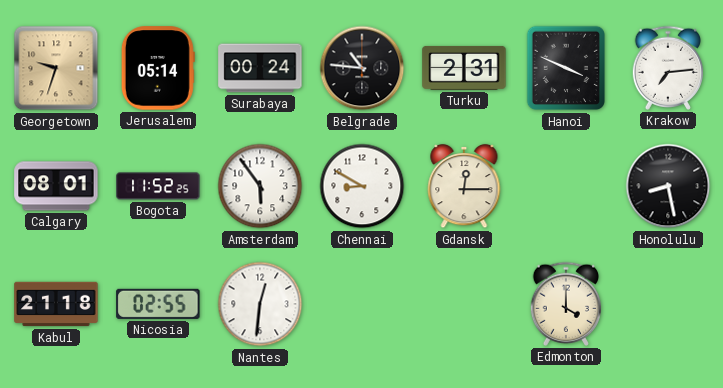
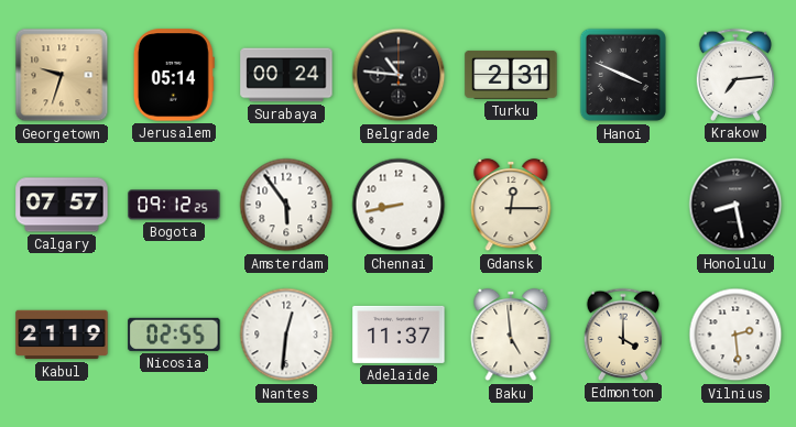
Calgary: 08:01 -> 07:57
Bogota: 11:52 -> 09:12
Chennai: 8:50 -> 8:43
Kabul: 21:18 -> 21:19
Adelaide: none -> 11:37
Baku: none -> 4:59
Vilnius: none -> 2:29
